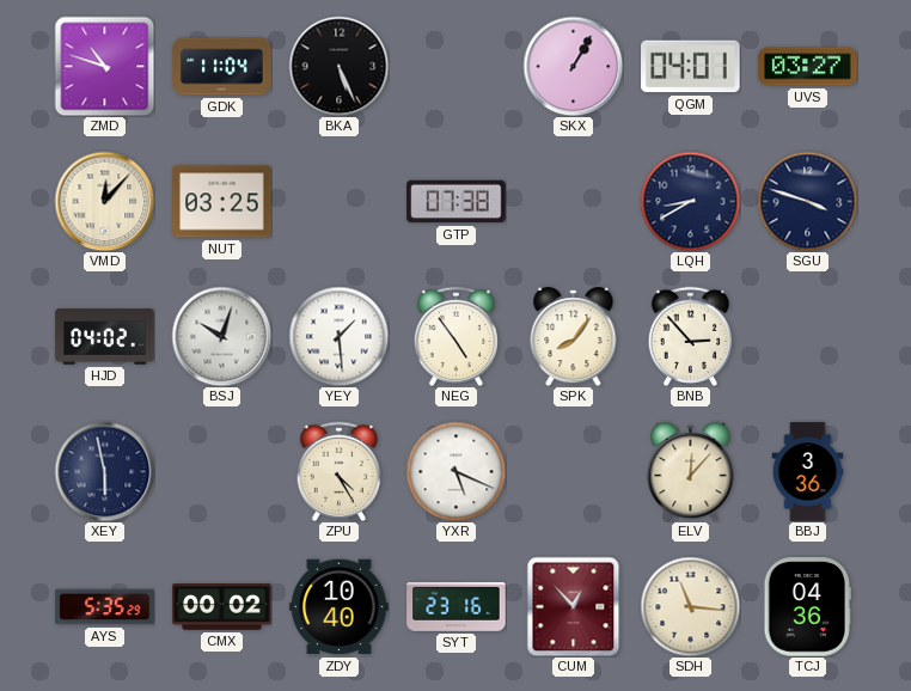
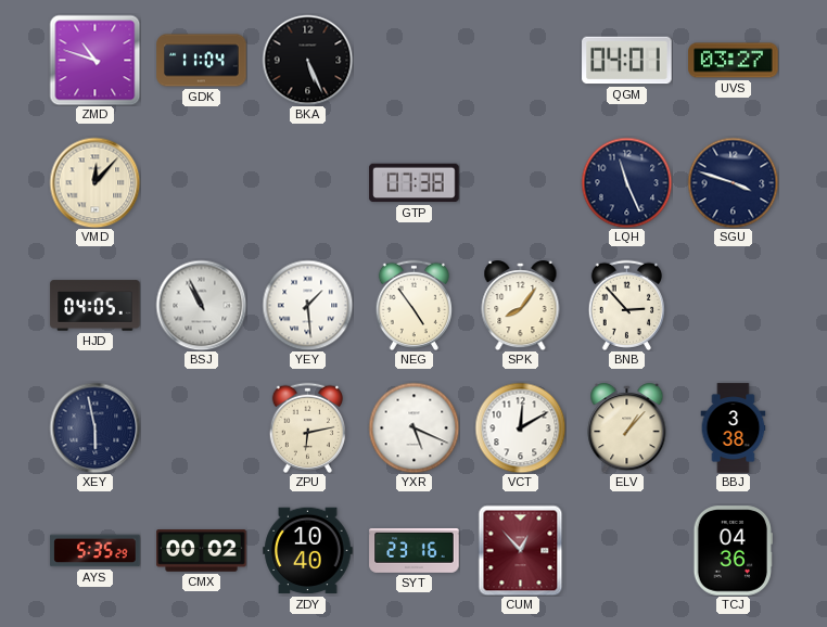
SKX: 1:05 -> none
NUT: 03:25 -> none
LQH: 8:40 -> 11:26
HJD: 04:02 -> 04:05
BSJ: 10:03 -> 10:56
ZPU: 4:25 -> 6:13
VCT: none -> 12:10
ELV: 12:07 -> 1:07
BBJ: 3:36 -> 3:38
SDH: 11:16 -> none
